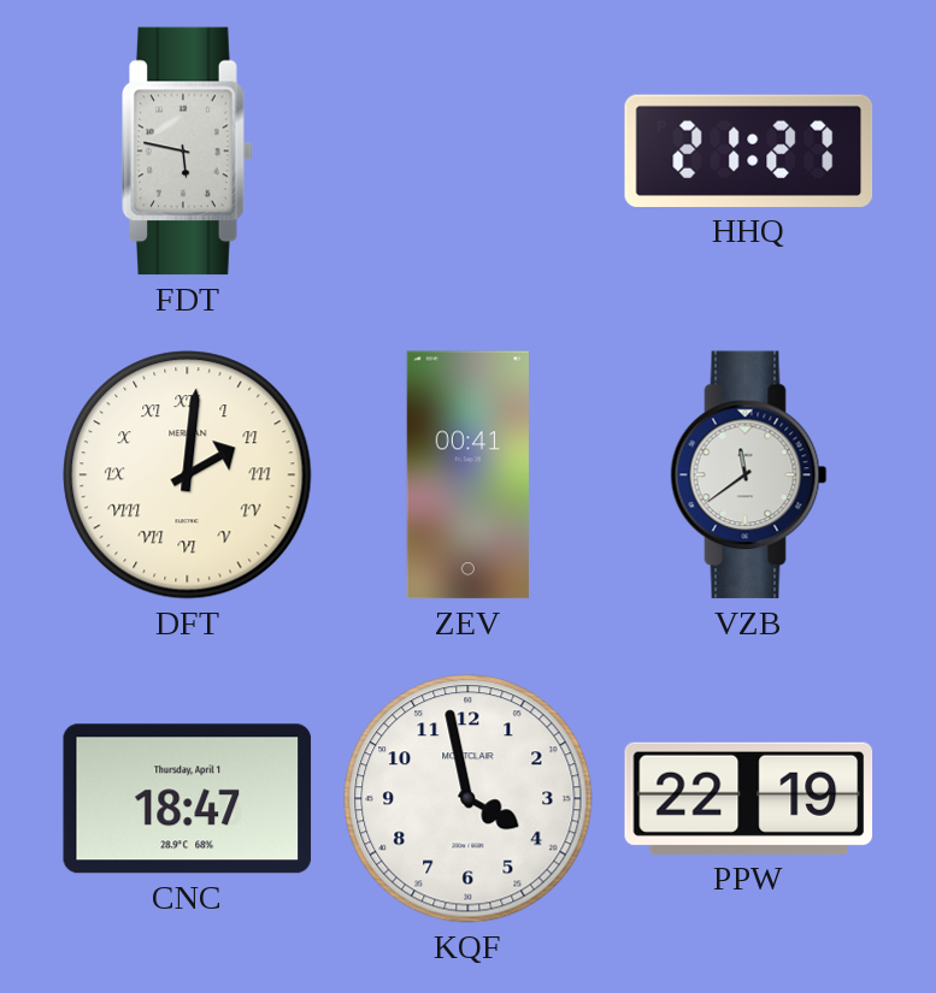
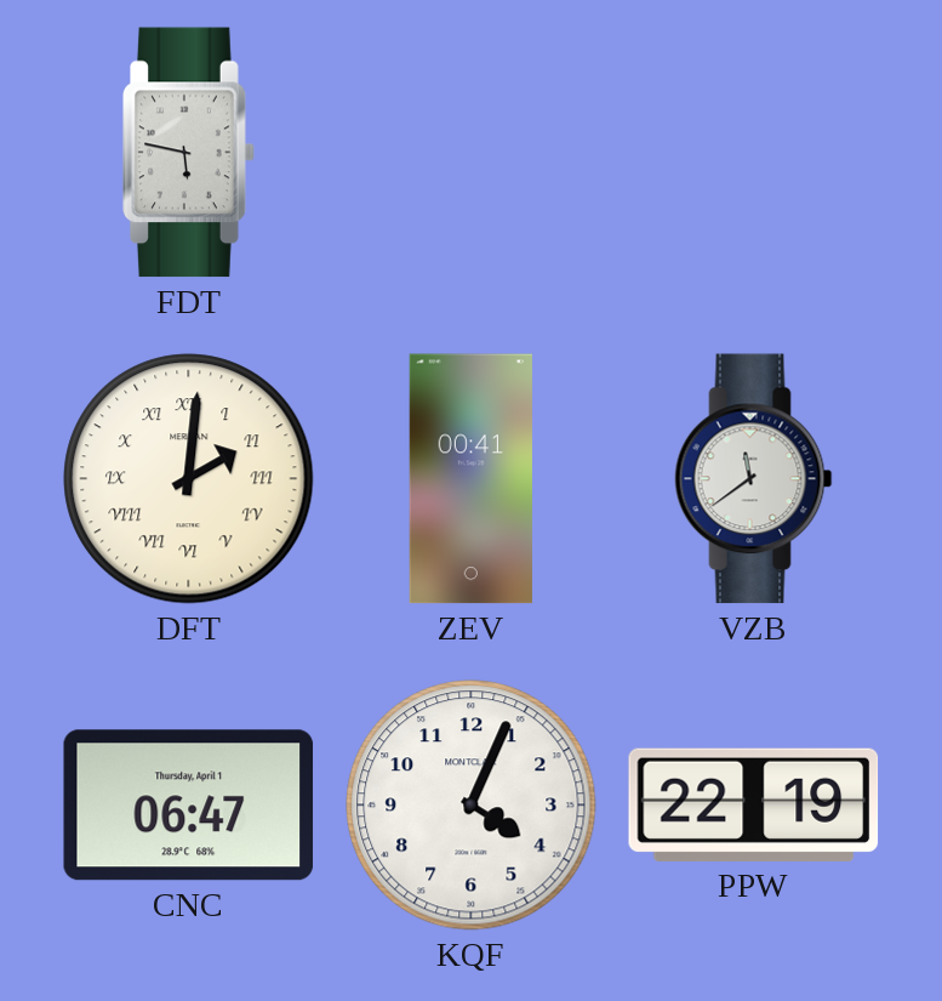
HHQ: 21:27 -> none
CNC: 18:47 -> 06:47
KQF: 3:58 -> 4:04
